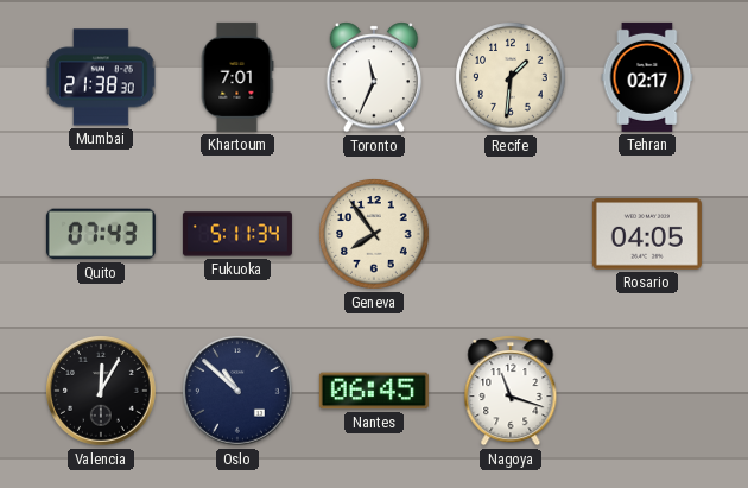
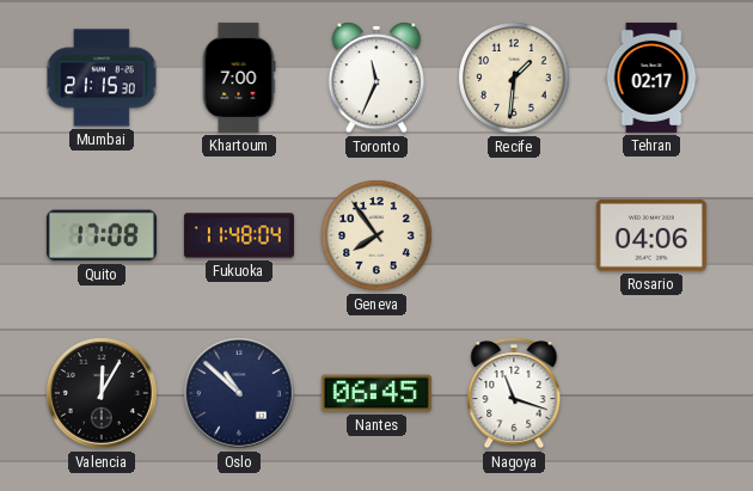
Mumbai: 21:38 -> 21:15
Khartoum: 7:01 -> 7:00
Quito: 07:43 -> 17:08
Fukuoka: 5:11 -> 11:48
Rosario: 04:05 -> 04:06
